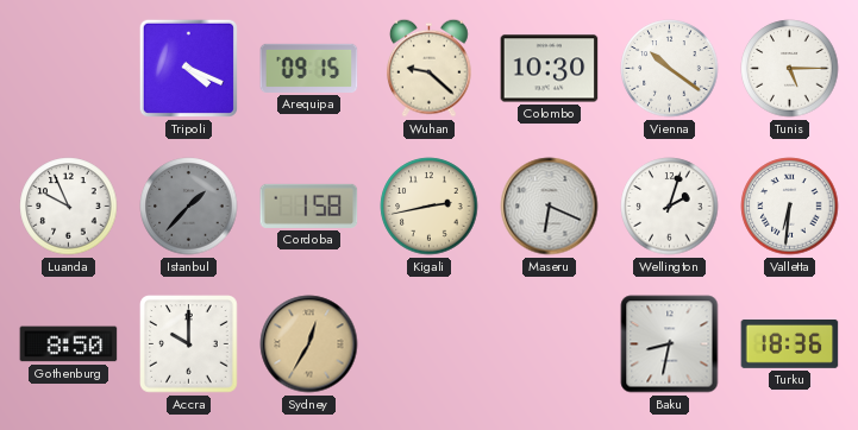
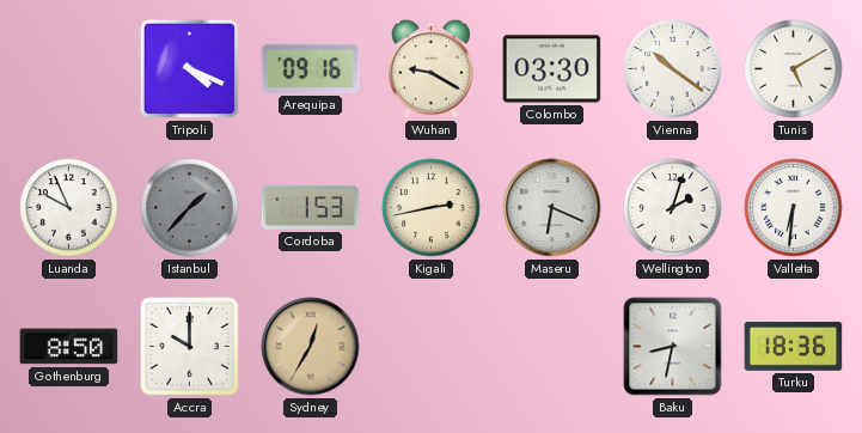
Arequipa: 09:15 -> 09:16
Wuhan: 9:22 -> 9:20
Colombo: 10:30 -> 03:30
Tunis: 5:15 -> 5:10
Cordoba: 1:58 -> 1:53
